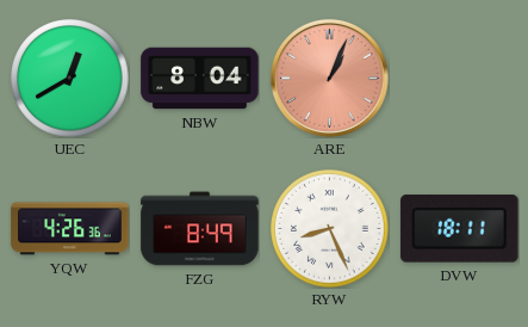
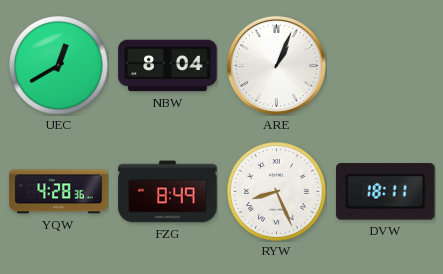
ARE dial: salmon -> white
YQW: 4:26 -> 4:28
